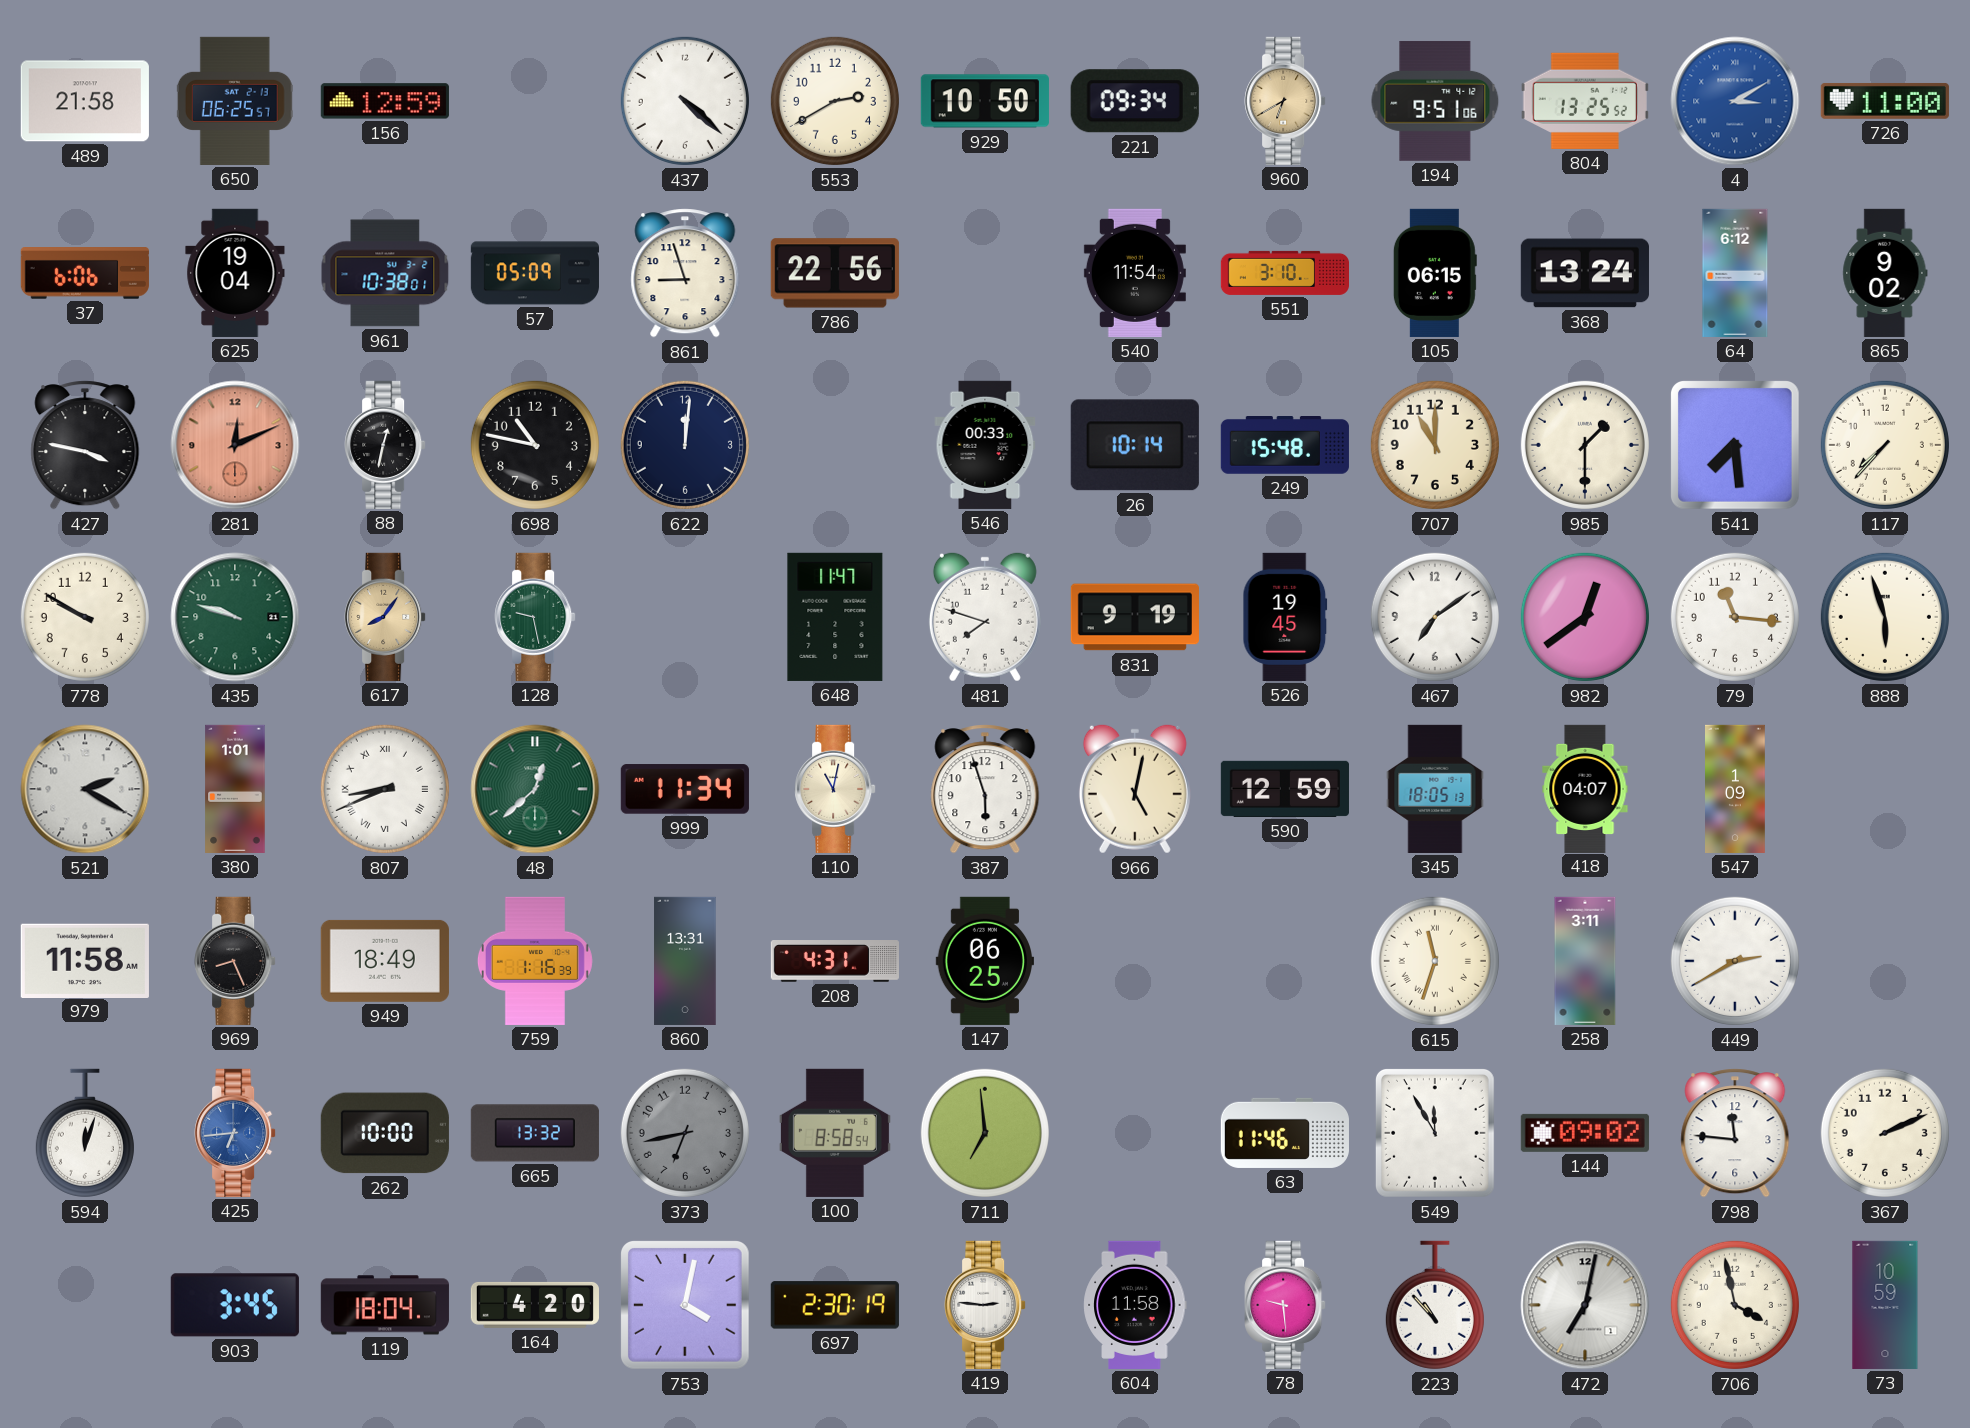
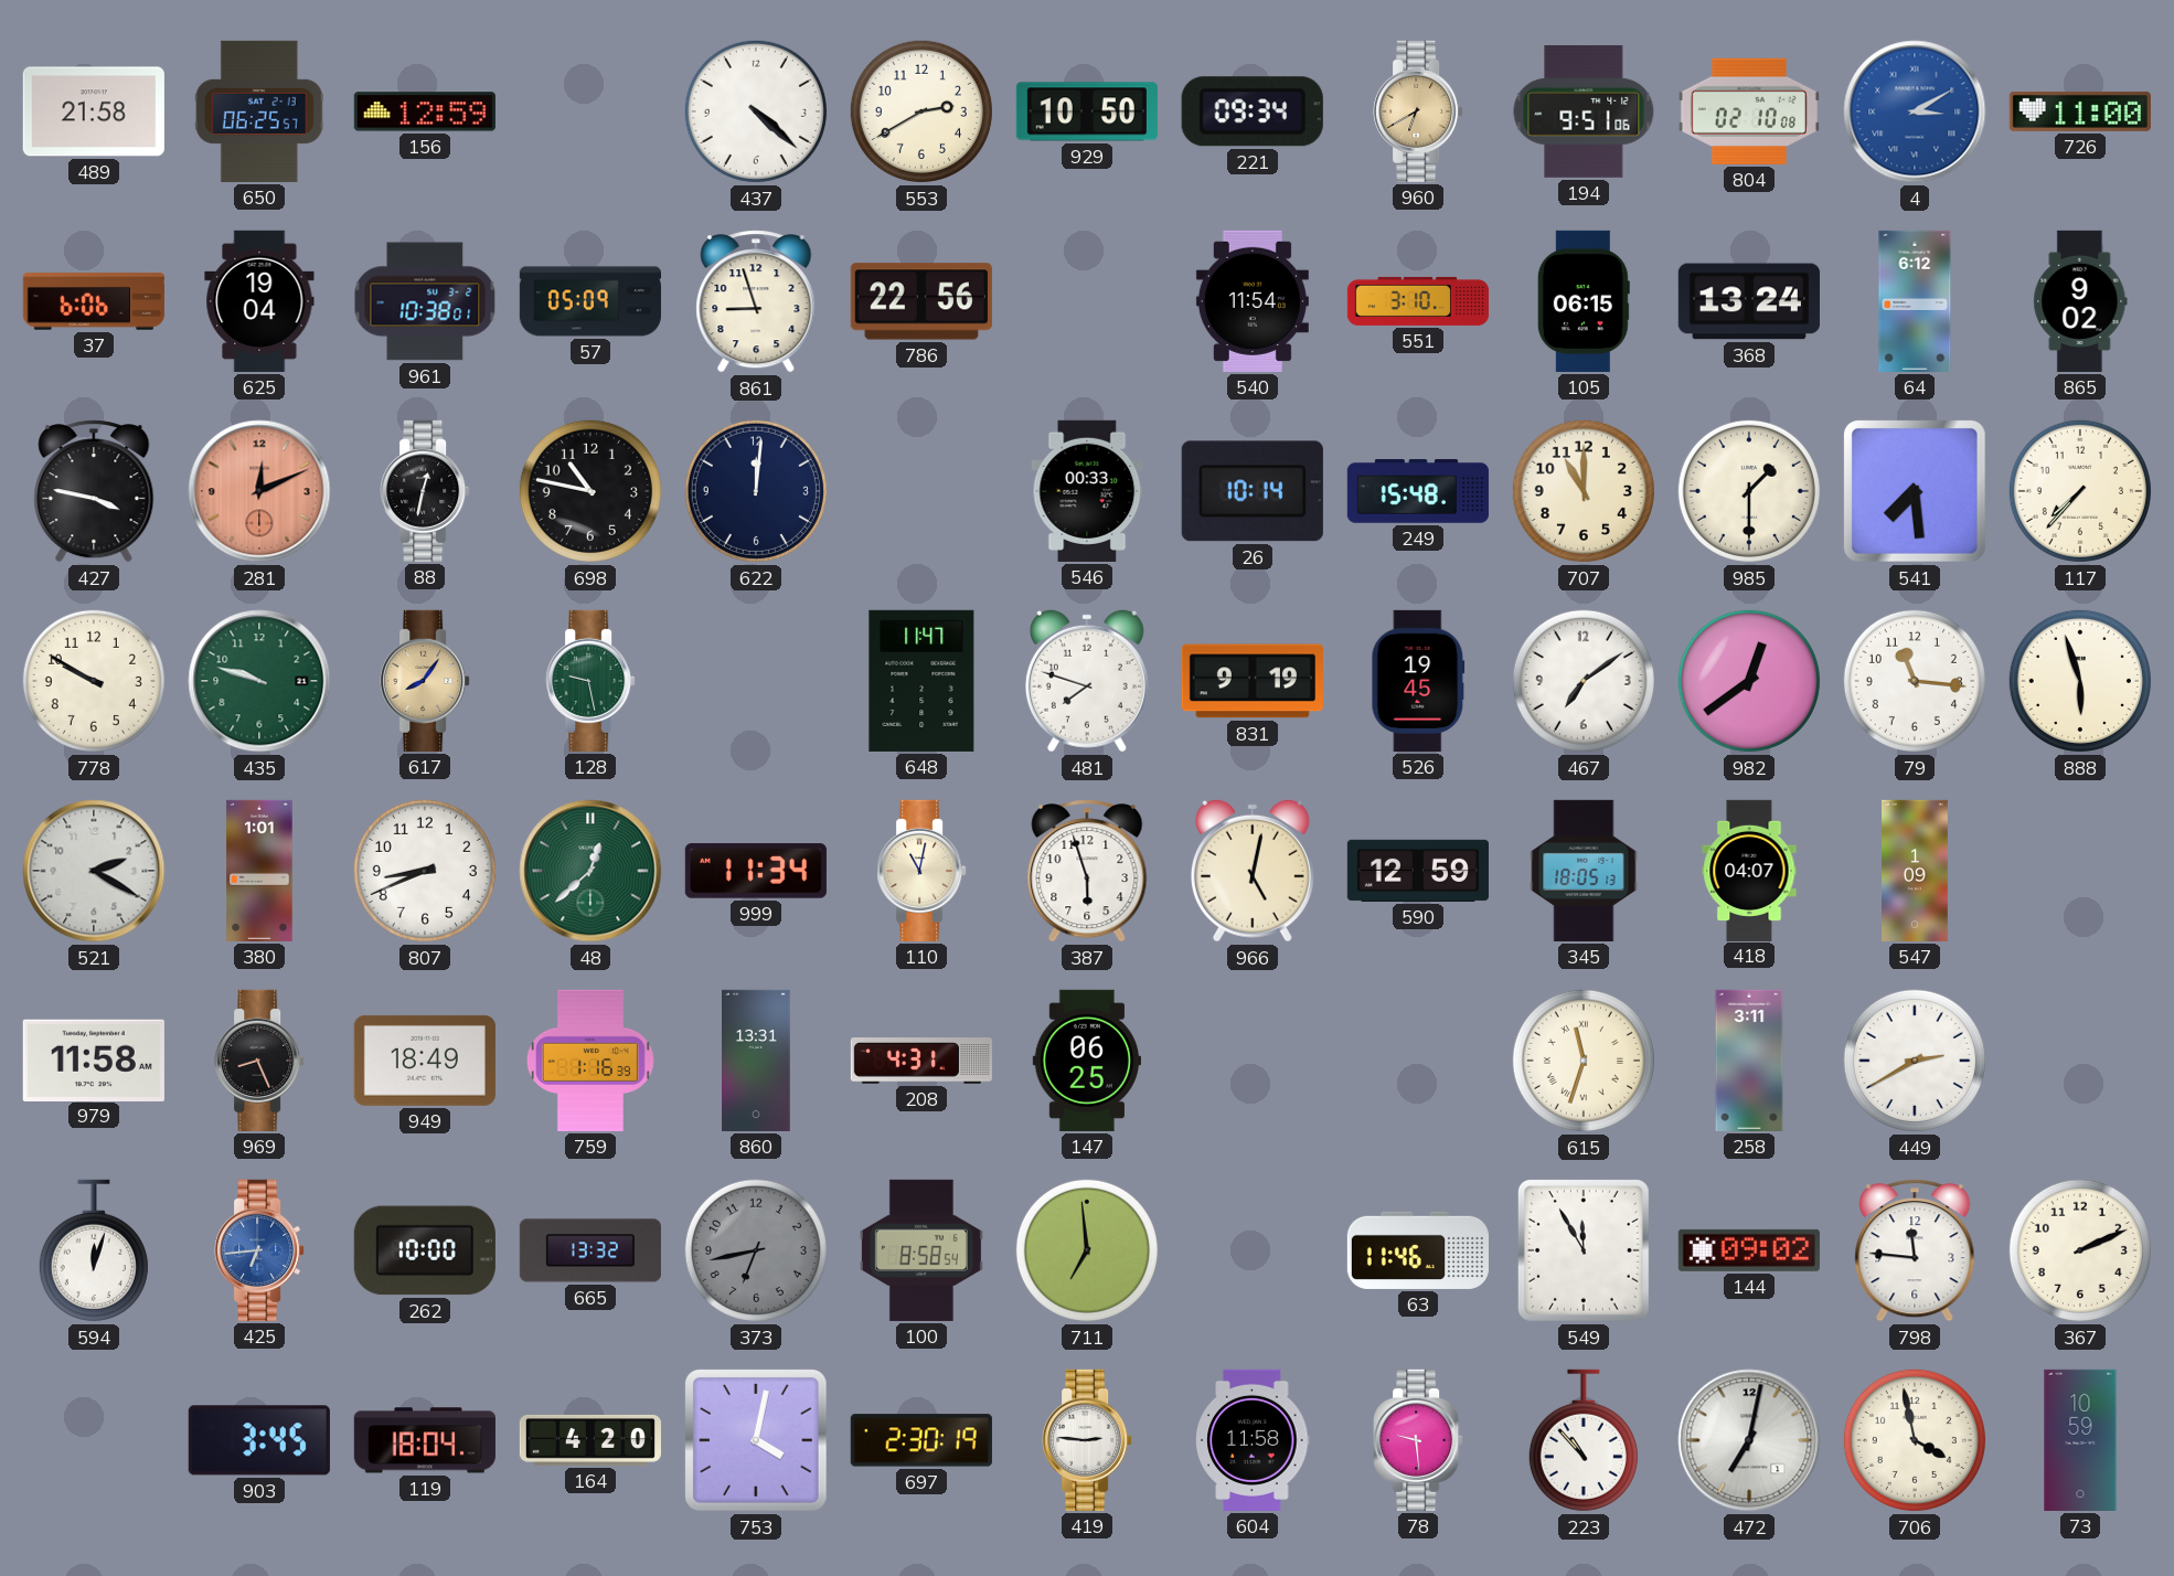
804: 13:25 -> 02:10
807 numerals: Roman -> Arabic
